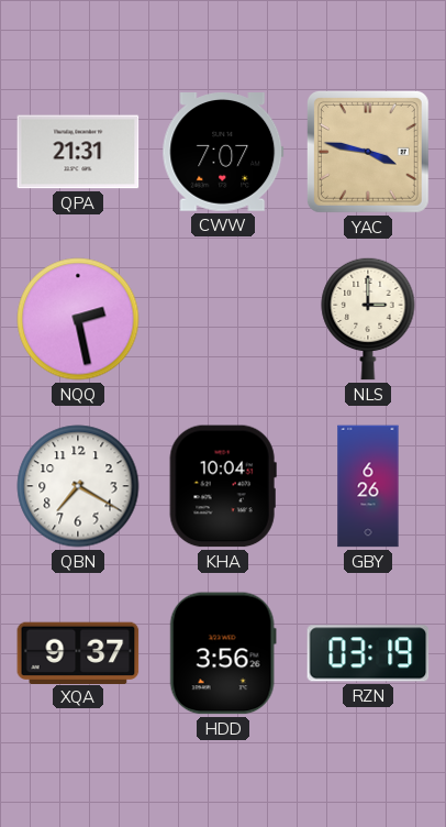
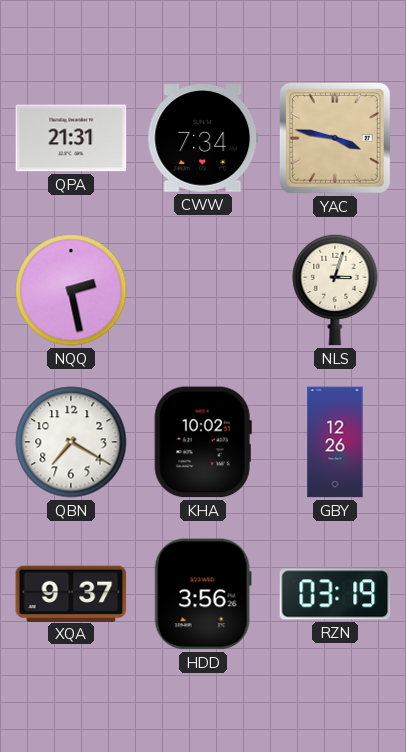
CWW: 7:07 -> 7:34
NLS: 3:00 -> 3:03
KHA: 10:04 -> 10:02
GBY: 6:26 -> 12:26
